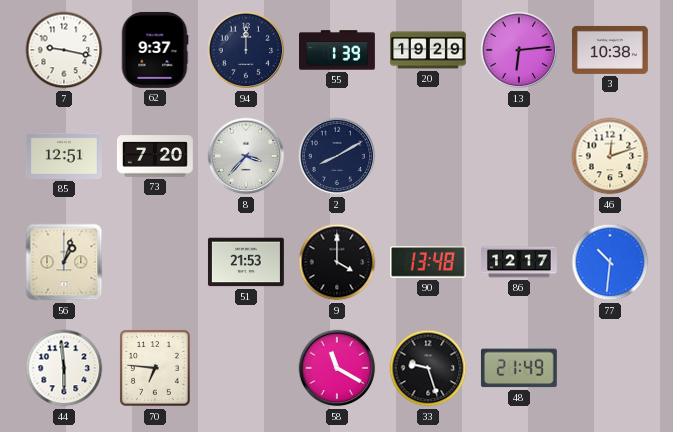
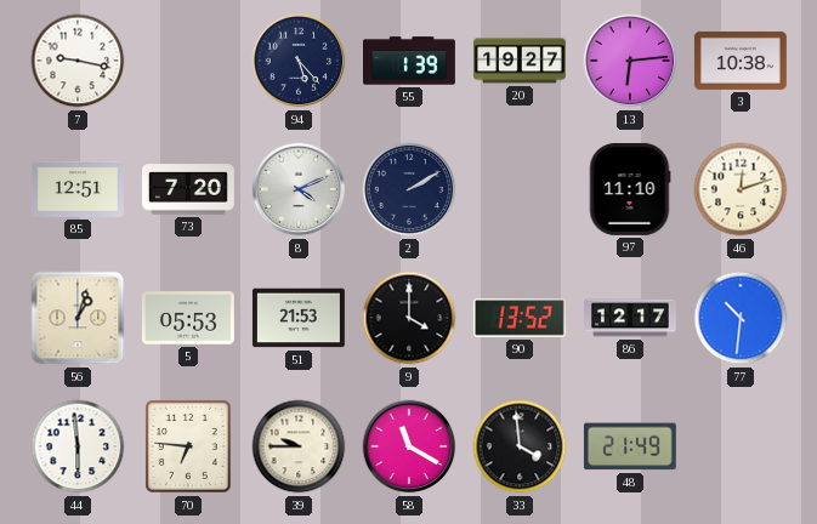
62: 9:37 -> none
94: 12:00 -> 5:23
20: 19:29 -> 19:27
8: 3:37 -> 4:11
2: 8:10 -> 2:10
97: none -> 11:10
5: none -> 05:53
90: 13:48 -> 13:52
39: none -> 9:45
33: 9:27 -> 3:59
